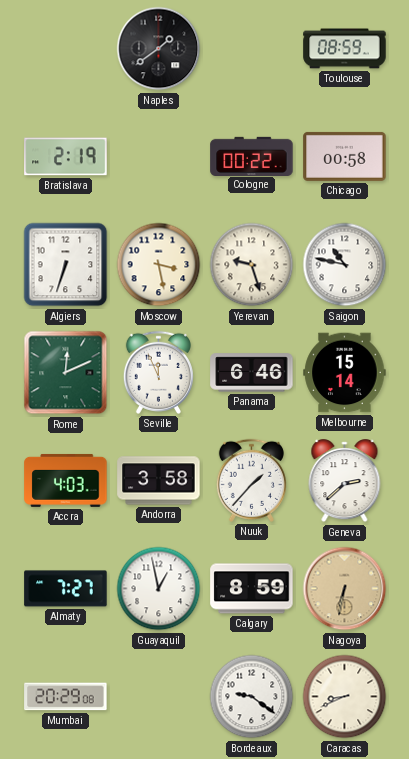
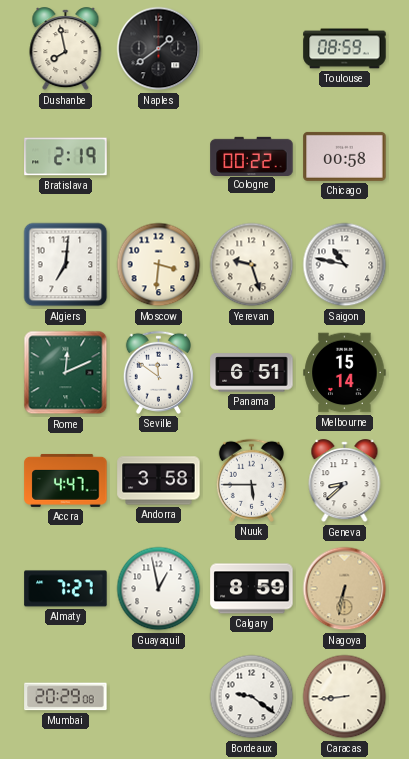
Dushanbe: none -> 7:58
Algiers: 6:33 -> 7:01
Moscow: 3:28 -> 3:31
Seville: 11:56 -> 11:51
Panama: 6:46 -> 6:51
Accra: 4:03 -> 4:47
Nuuk: 1:37 -> 5:45
Geneva: 2:38 -> 8:38
Caracas: 8:41 -> 8:44
